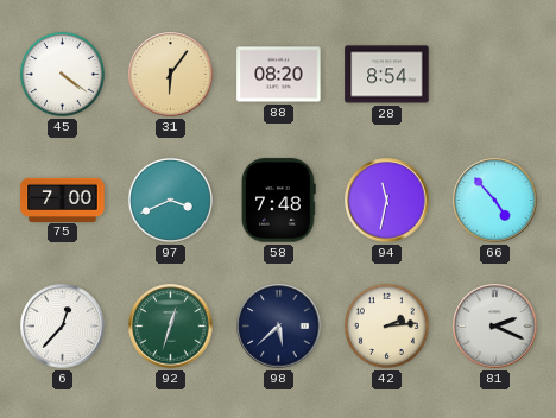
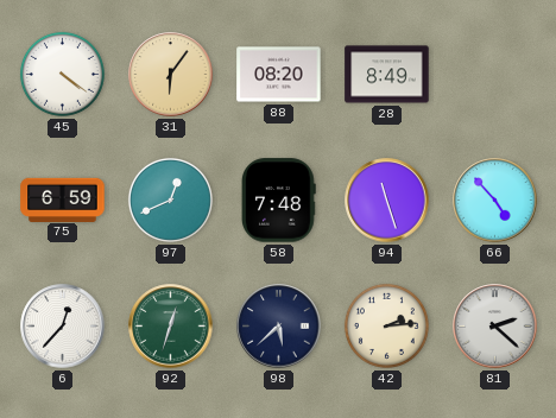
28: 8:54 -> 8:49
75: 7:00 -> 6:59
97: 3:41 -> 12:41
94: 11:32 -> 11:27
81: 2:19 -> 2:22
